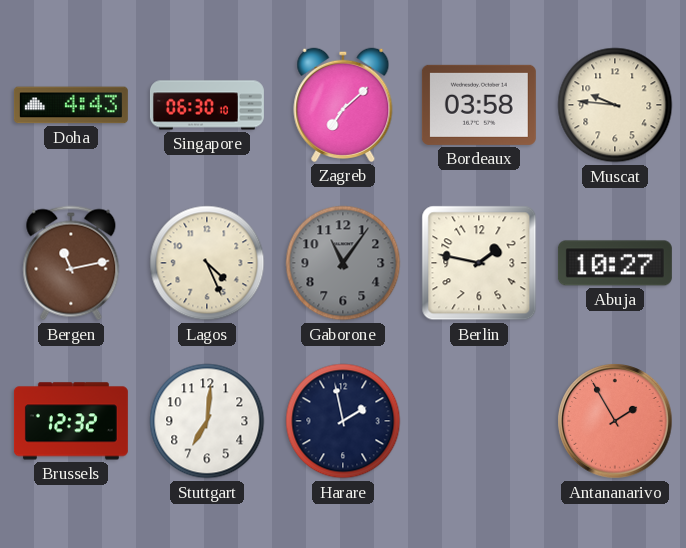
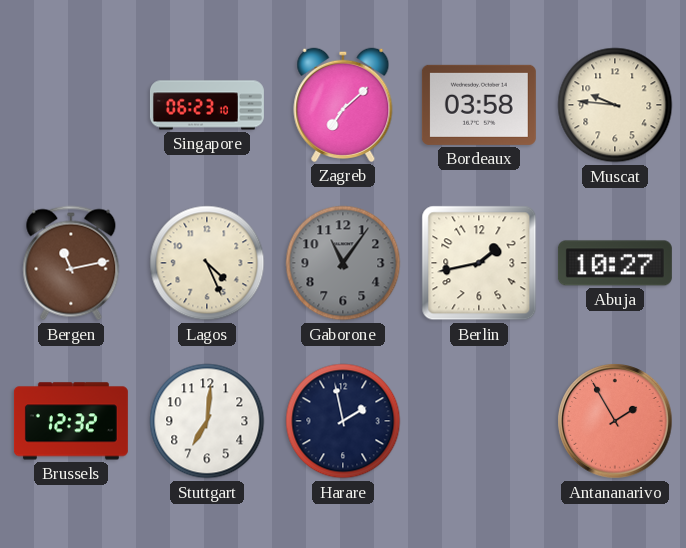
Doha: 4:43 -> none
Singapore: 06:30 -> 06:23
Berlin: 1:47 -> 1:43
